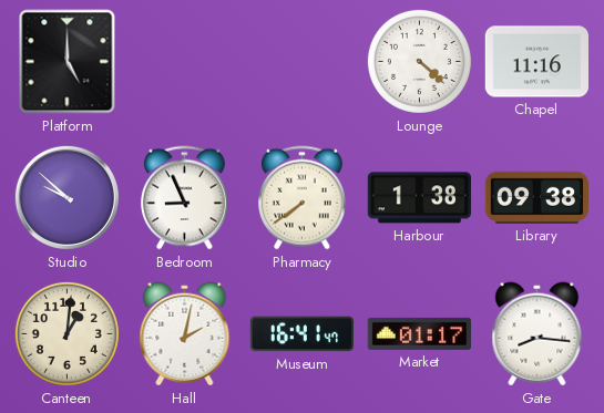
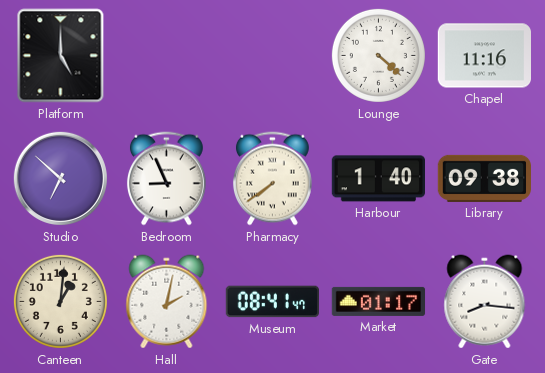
Studio: 9:52 -> 6:52
Harbour: 1:38 -> 1:40
Museum: 16:41 -> 08:41
